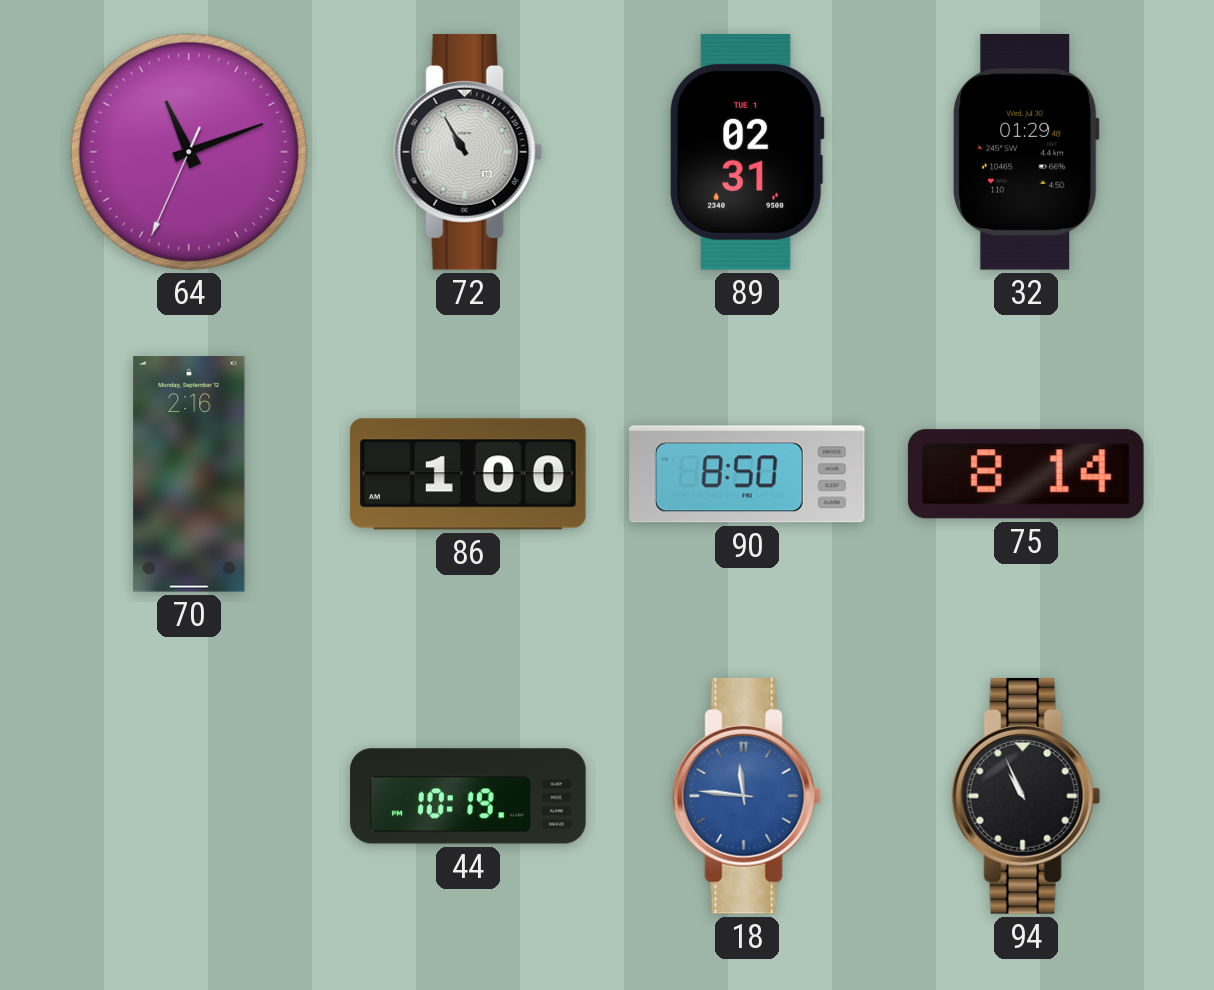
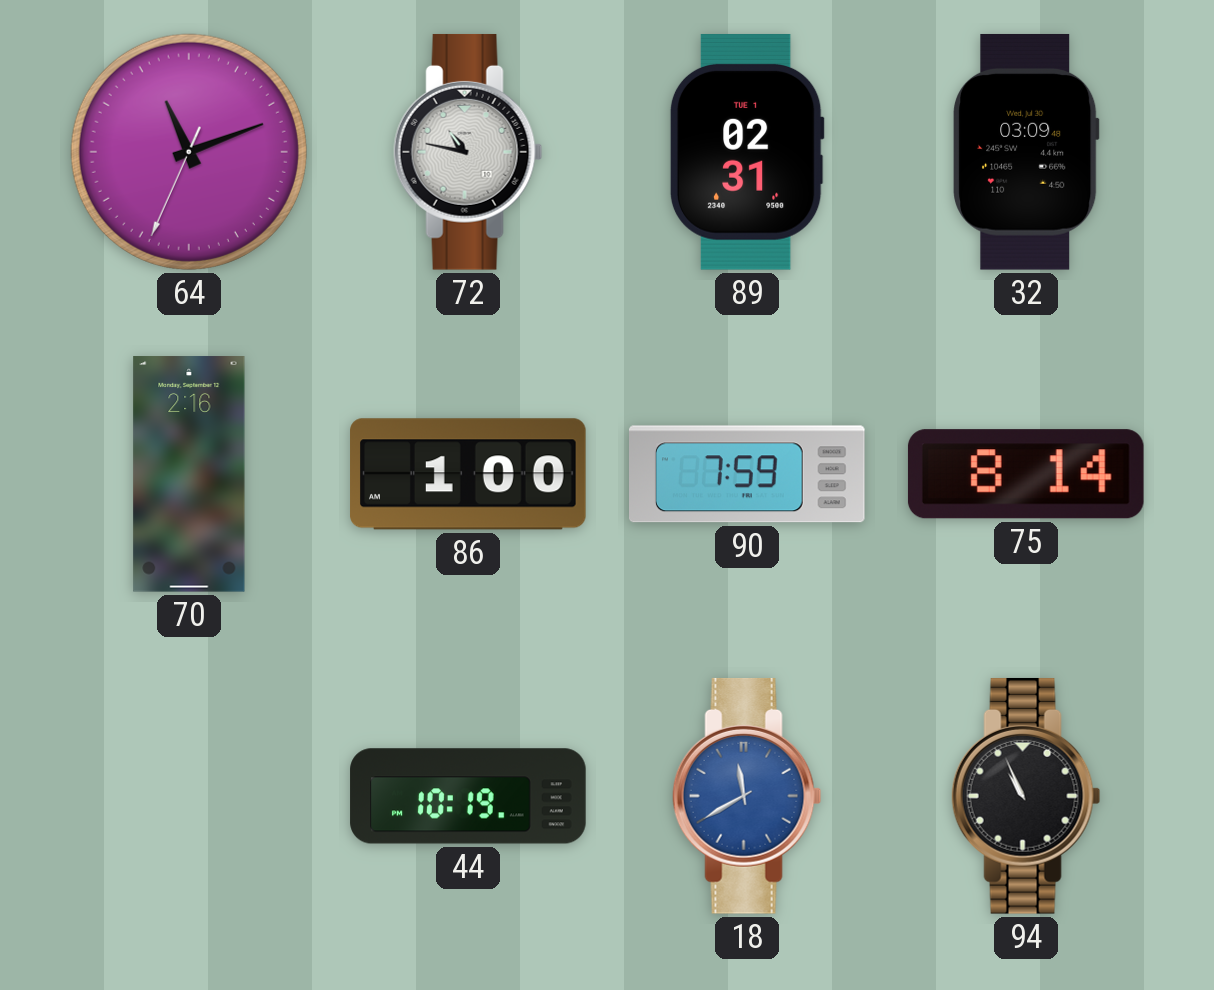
72: 10:55 -> 10:47
32: 01:29 -> 03:09
90: 8:50 -> 7:59
18: 11:46 -> 11:40
